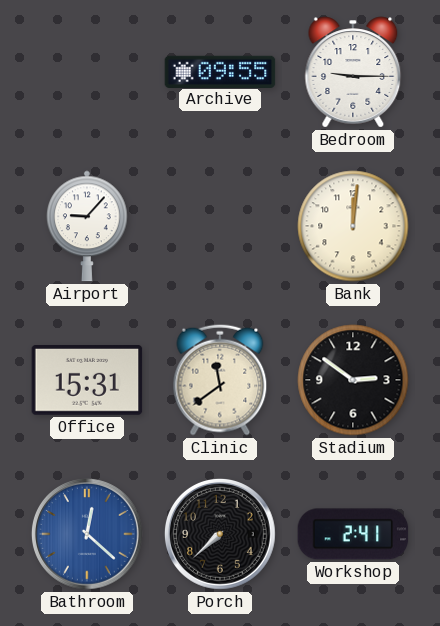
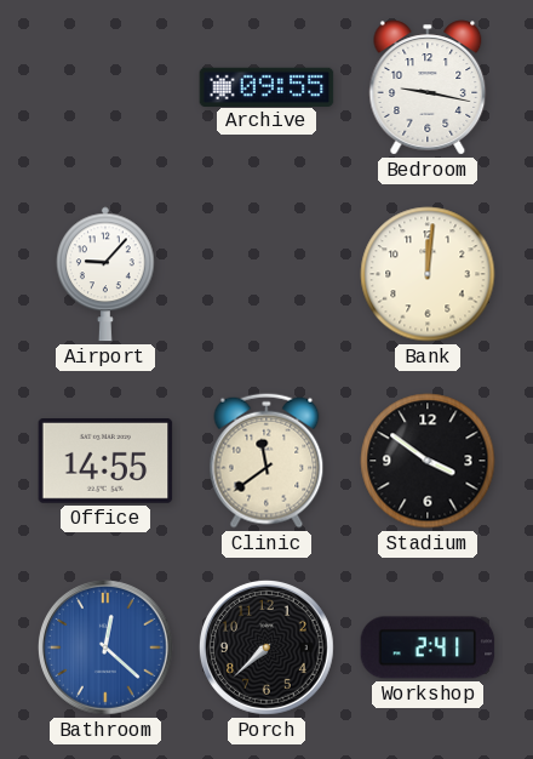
Bedroom: 9:15 -> 9:17
Office: 15:31 -> 14:55
Stadium: 2:51 -> 3:51
